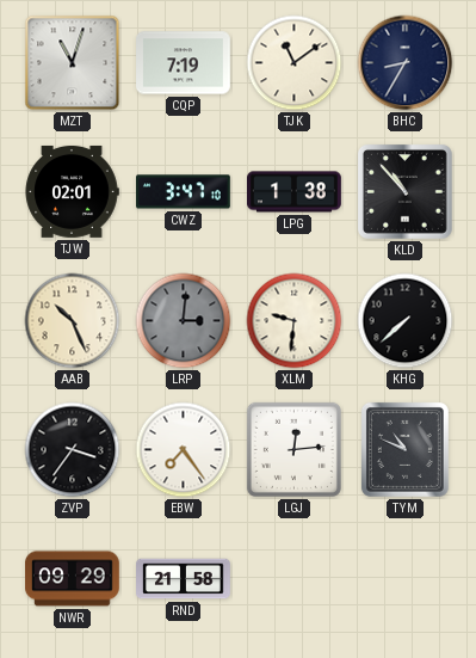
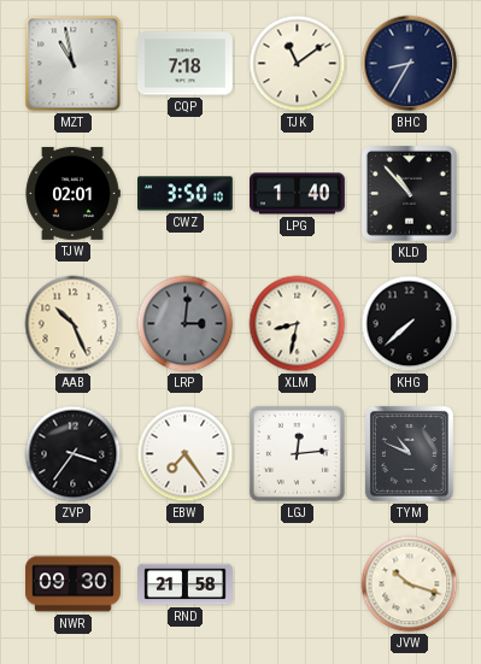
MZT: 11:03 -> 10:58
CQP: 7:19 -> 7:18
CWZ: 3:47 -> 3:50
LPG: 1:38 -> 1:40
XLM: 9:31 -> 8:32
NWR: 09:29 -> 09:30
JVW: none -> 10:18
